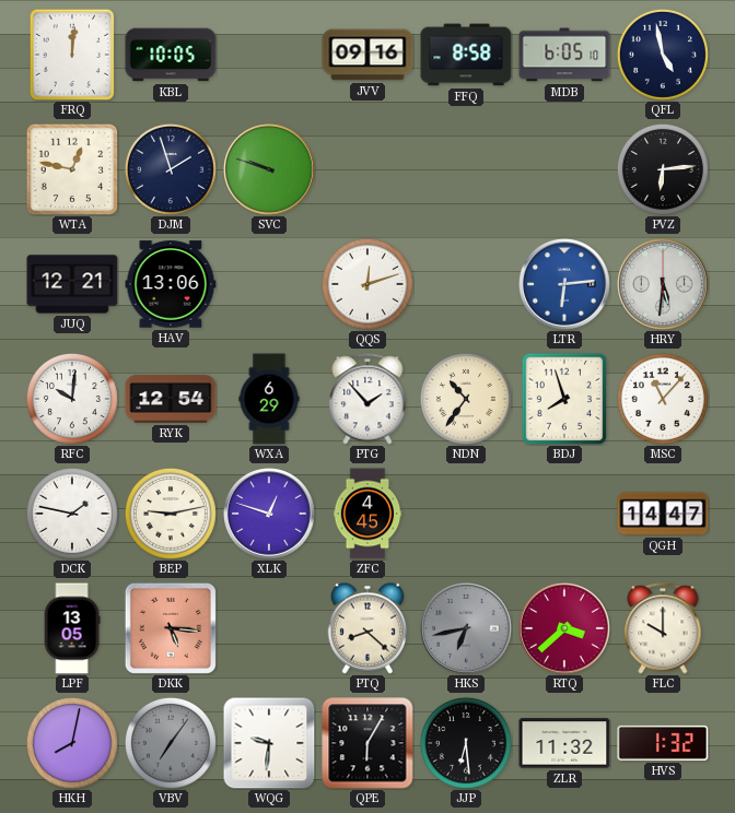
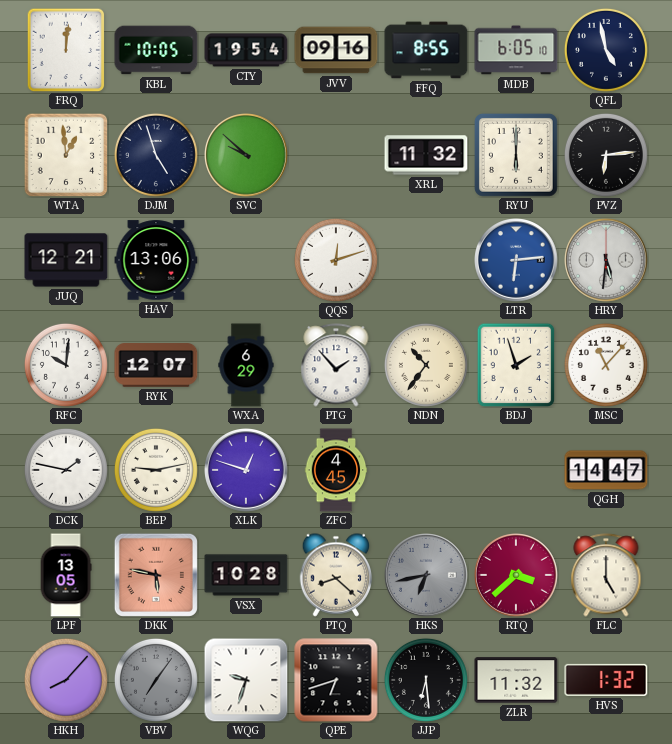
CTY: none -> 19:54
FFQ: 8:58 -> 8:55
WTA: 12:47 -> 12:59
DJM: 1:57 -> 4:57
SVC: 9:48 -> 9:52
XRL: none -> 11:32
RYU: none -> 6:00
RYK: 12:54 -> 12:07
BDJ: 7:57 -> 1:57
DKK: 5:16 -> 5:47
VSX: none -> 10:28
FLC: 10:00 -> 5:00
HKH: 8:02 -> 8:07
WQG: 9:31 -> 9:33
QPE: 6:05 -> 6:42
